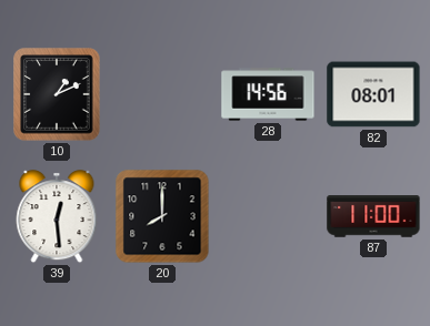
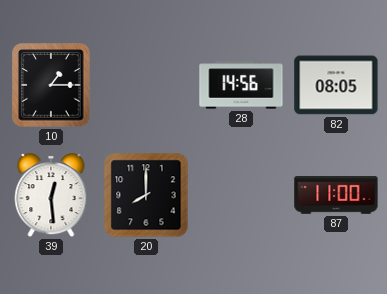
10: 1:11 -> 1:15
82: 08:01 -> 08:05
